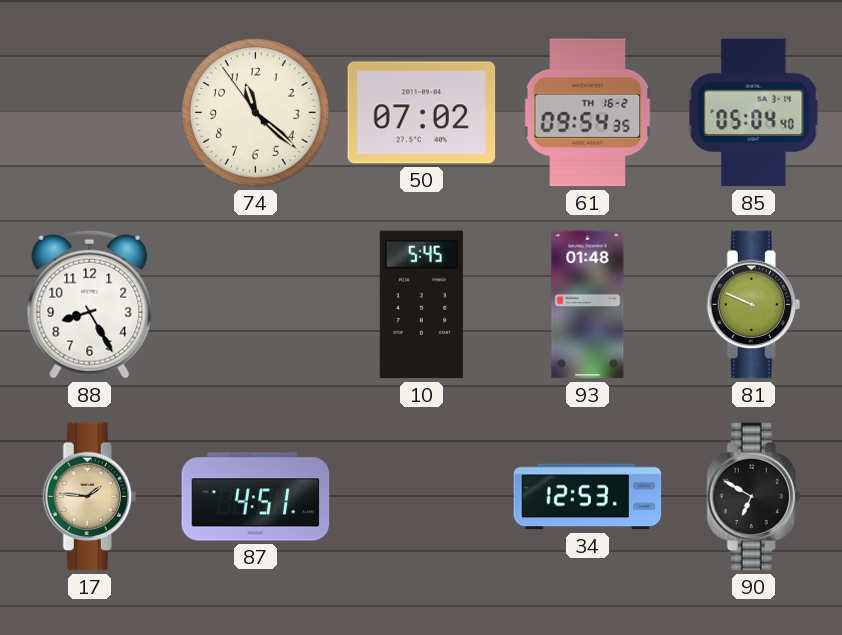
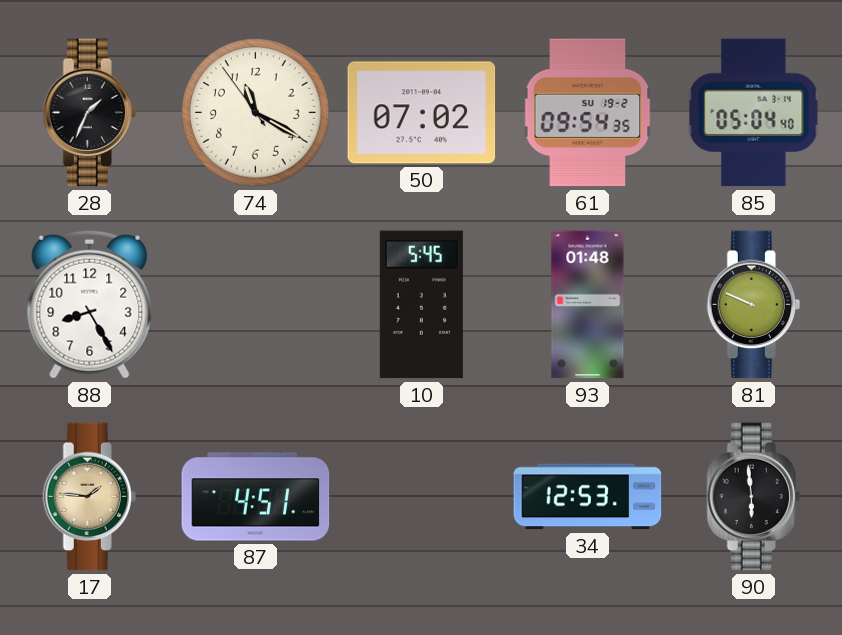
28: none -> 1:34
74: 11:21 -> 11:19
61 date: TH 16-2 -> SU 19-2
90: 6:50 -> 5:59
